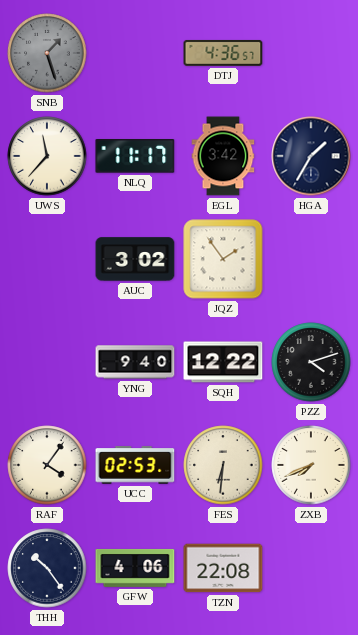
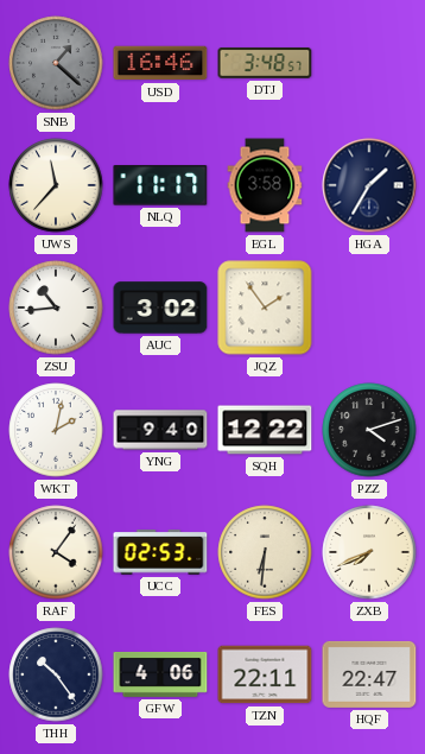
SNB: 1:27 -> 1:22
USD: none -> 16:46
DTJ: 4:36 -> 3:48
EGL: 3:42 -> 3:58
ZSU: none -> 10:44
WKT: none -> 2:02
TZN: 22:08 -> 22:11
HQF: none -> 22:47
